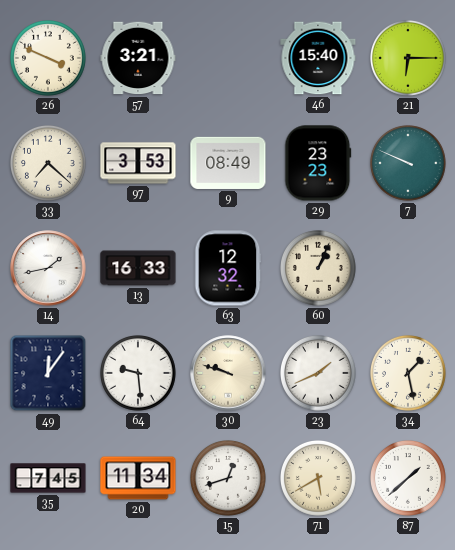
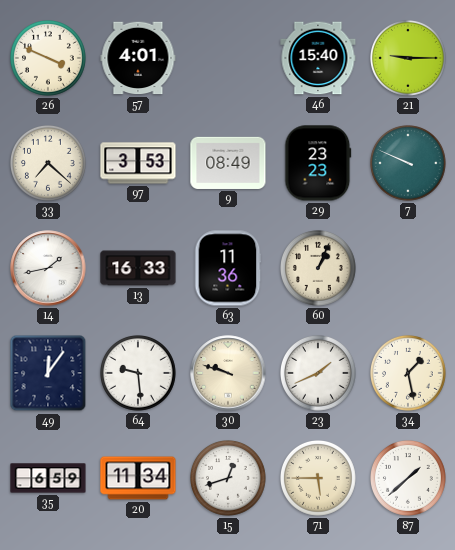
57: 3:21 -> 4:01
21: 6:15 -> 9:15
63: 12:32 -> 11:36
35: 7:45 -> 6:59
71: 5:40 -> 5:45
